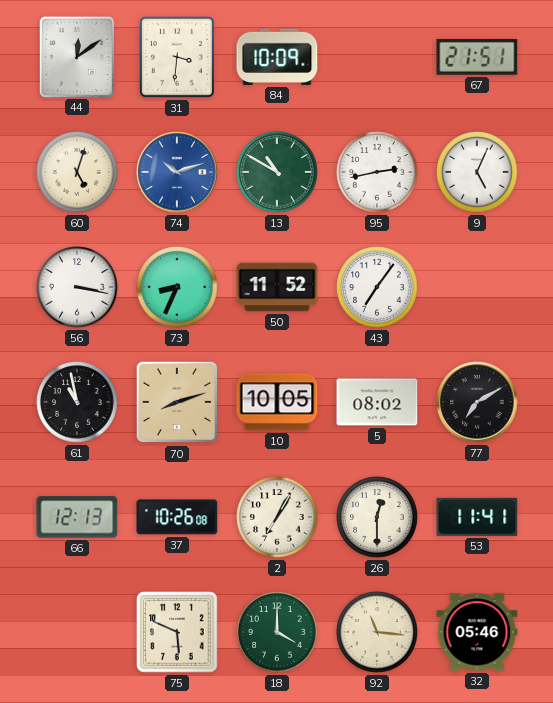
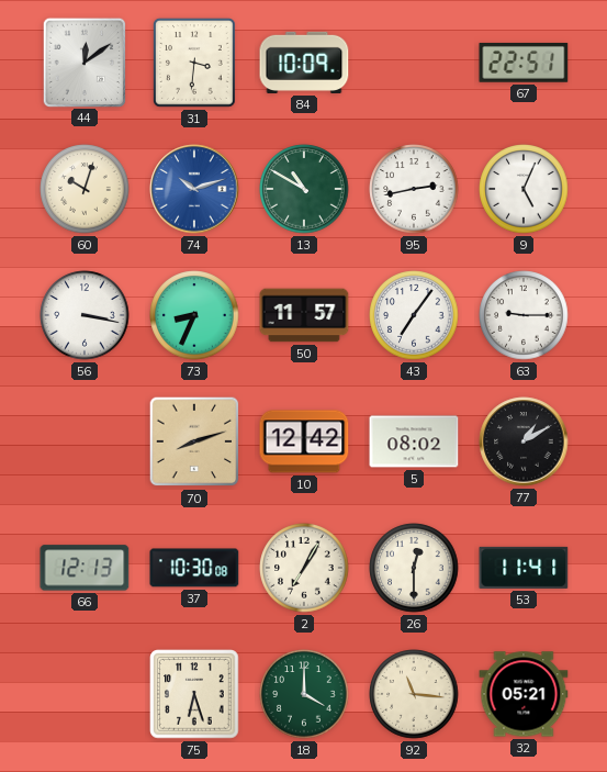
67: 21:51 -> 22:51
60: 5:03 -> 10:03
50: 11:52 -> 11:57
63: none -> 9:15
61: 10:58 -> none
10: 10:05 -> 12:42
77: 7:10 -> 1:10
37: 10:26 -> 10:30
75: 5:49 -> 6:27
32: 05:46 -> 05:21
